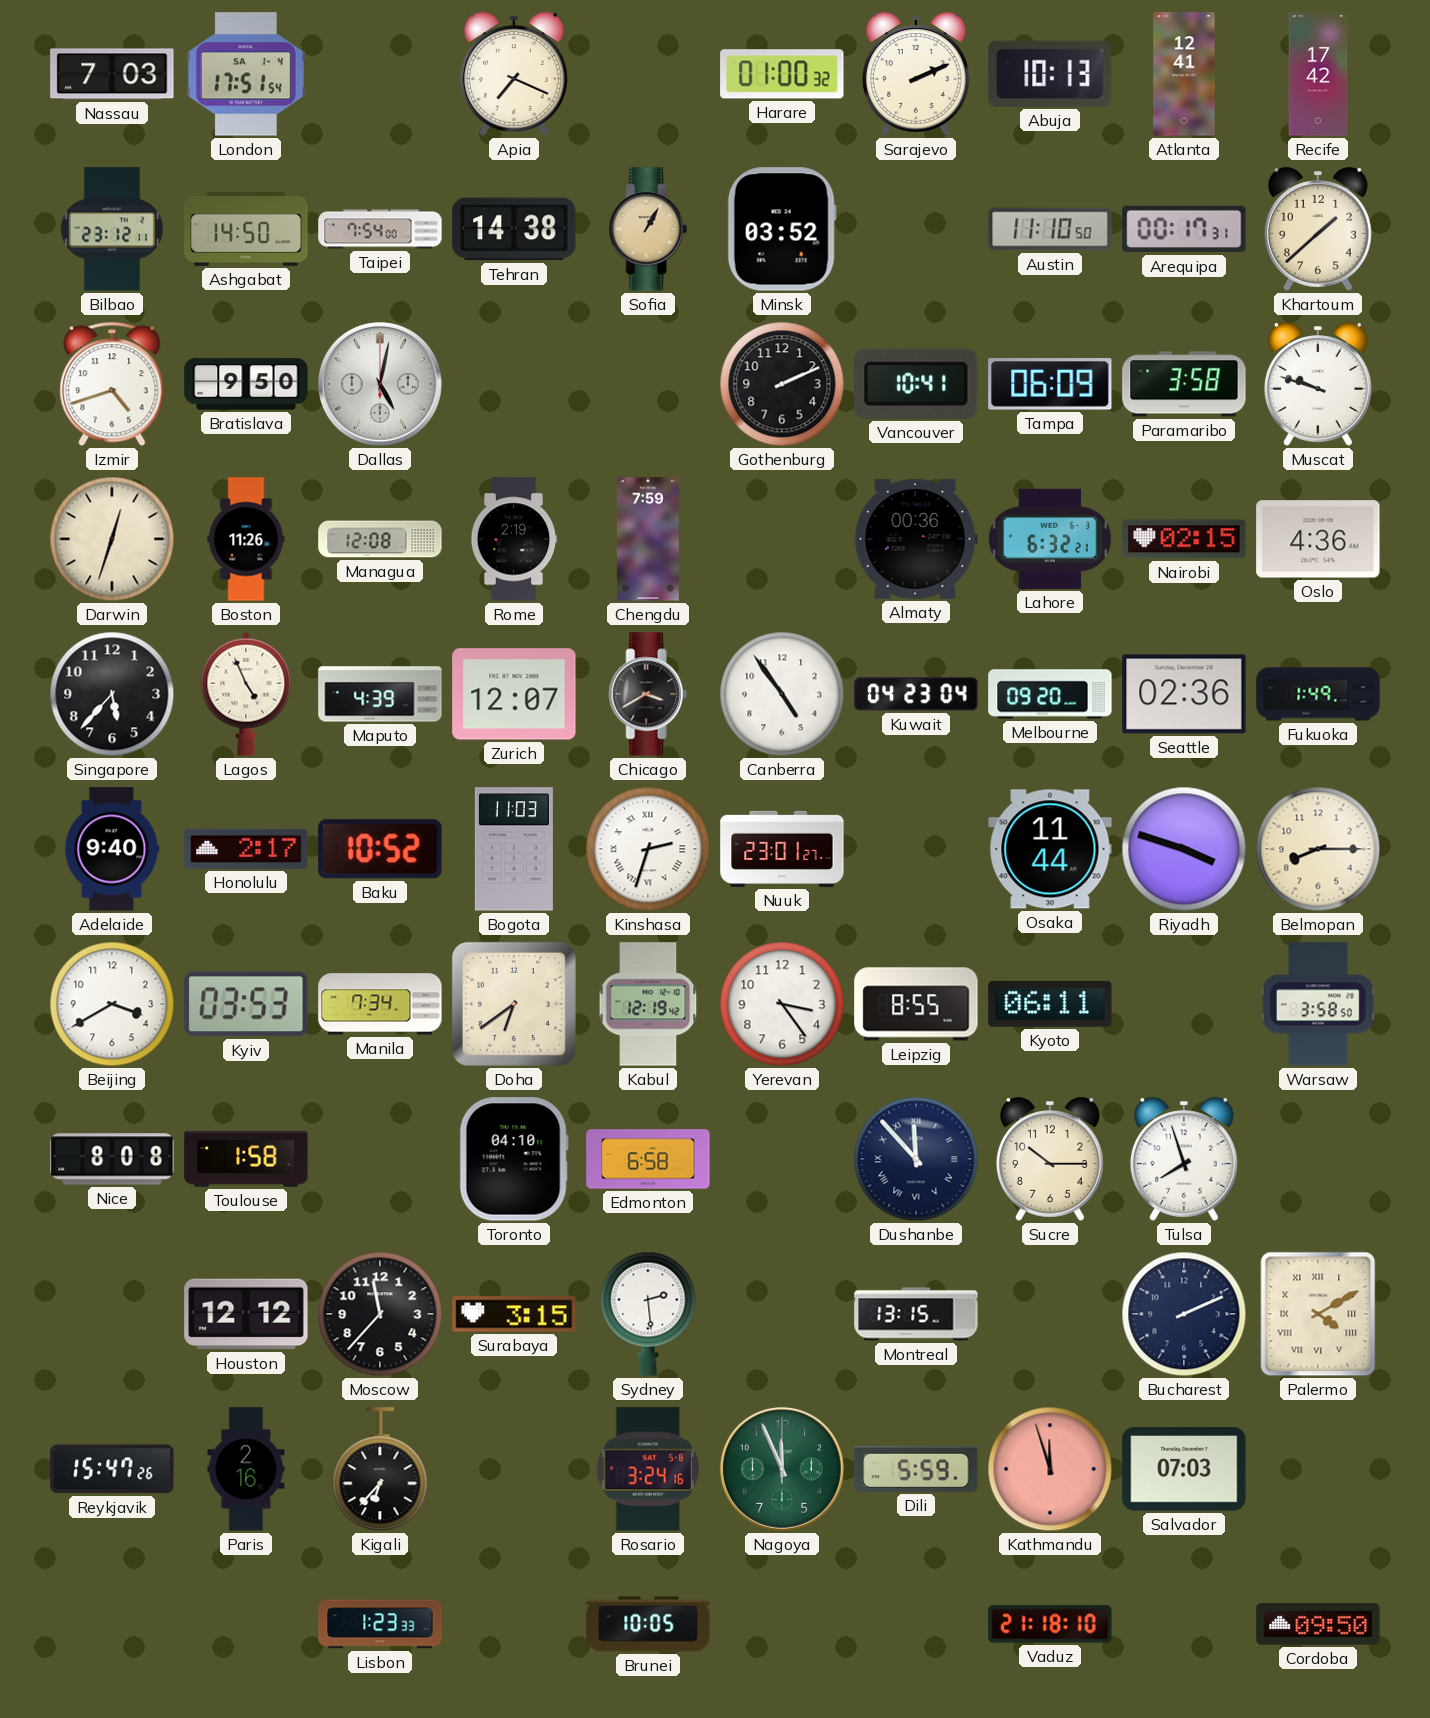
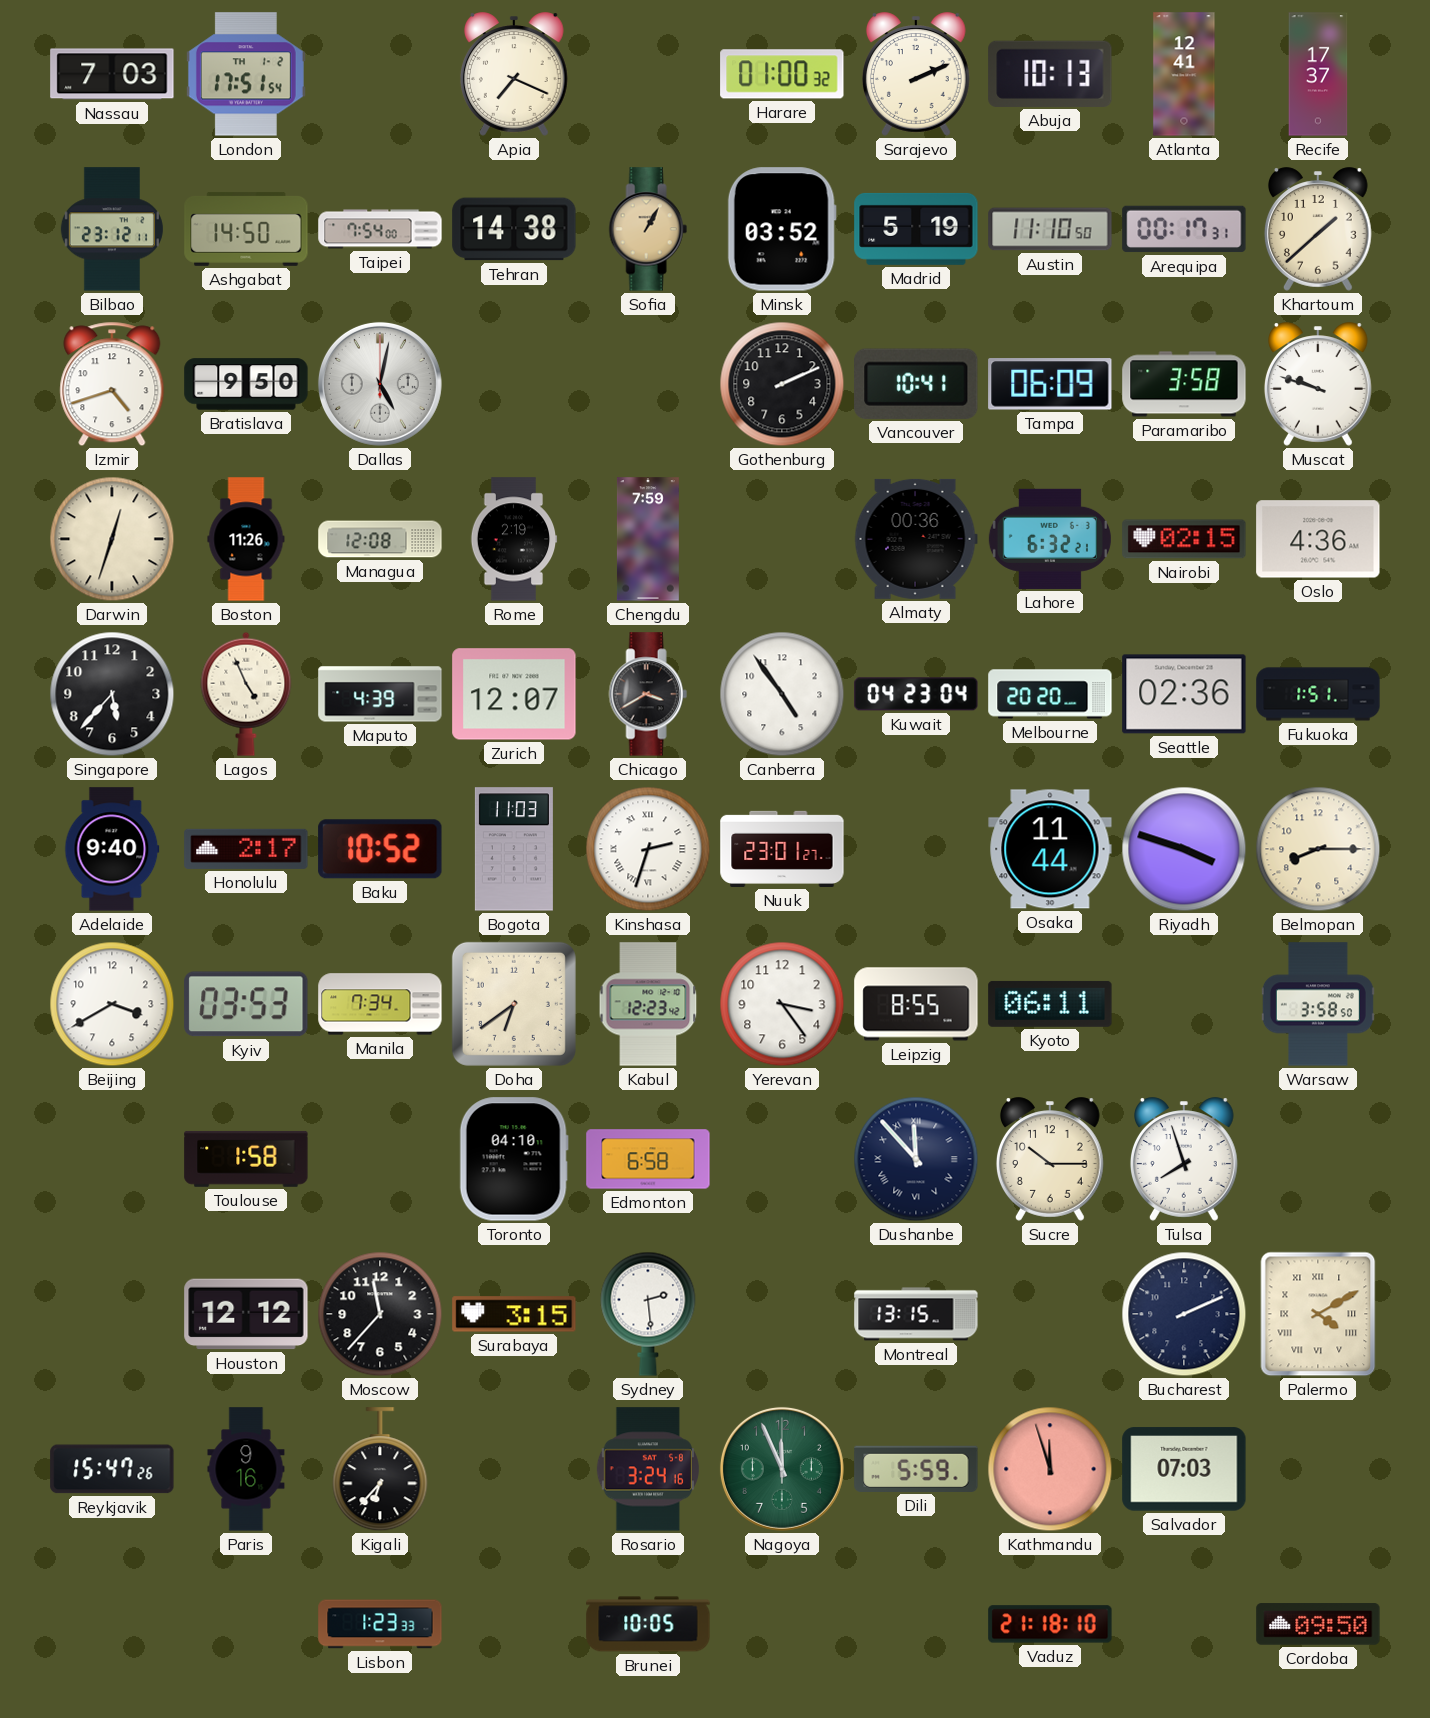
London date: SA 1-4 -> TH 1-2
Recife: 17:42 -> 17:37
Madrid: none -> 5:19
Melbourne: 09:20 -> 20:20
Fukuoka: 1:49 -> 1:51
Kabul: 12:19 -> 12:23
Nice: 8:08 -> none
Paris: 2:16 -> 9:16
